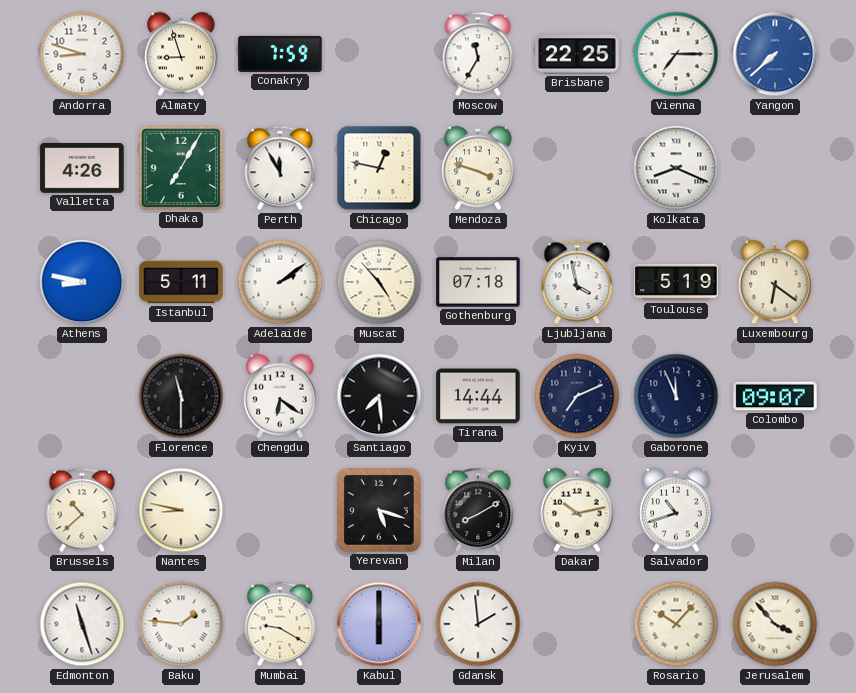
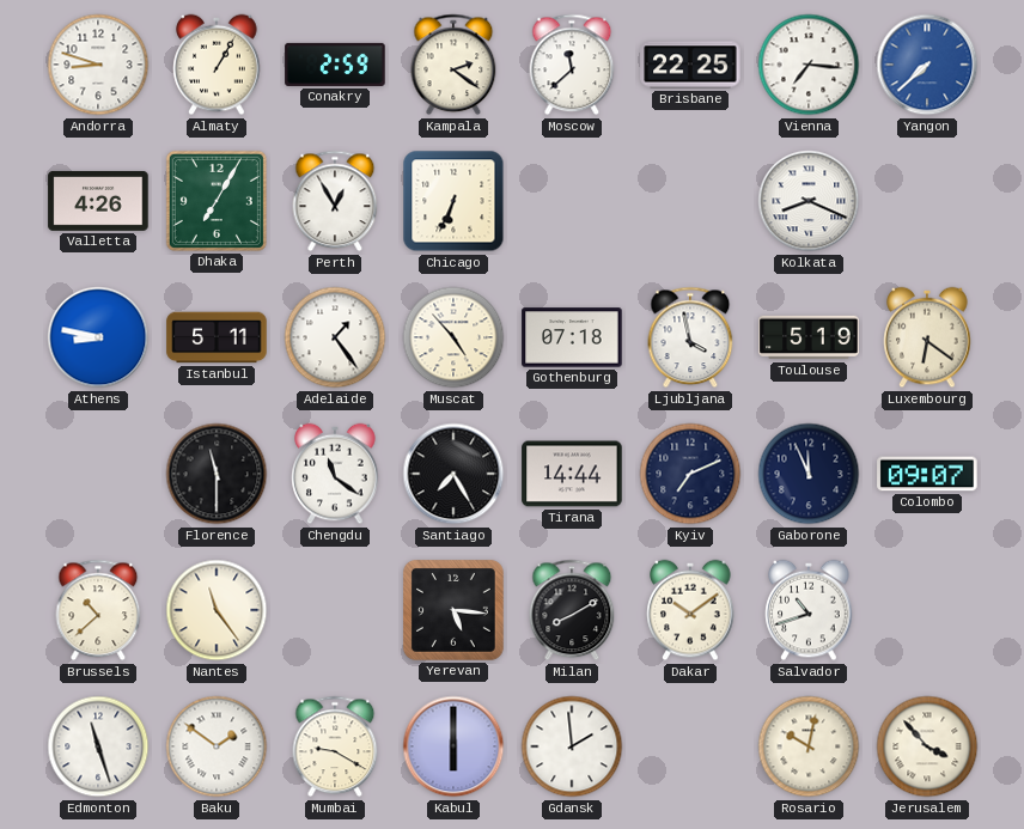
Almaty: 8:57 -> 1:05
Conakry: 7:59 -> 2:59
Kampala: none -> 2:21
Moscow: 11:35 -> 11:38
Vienna: 7:15 -> 7:16
Perth: 11:55 -> 12:55
Chicago: 12:47 -> 6:34
Mendoza: 3:48 -> none
Adelaide: 2:09 -> 1:24
Chengdu: 6:21 -> 11:21
Santiago: 7:29 -> 7:25
Nantes: 8:47 -> 11:24
Yerevan: 5:18 -> 5:16
Dakar: 10:13 -> 10:09
Baku: 1:46 -> 1:51
Rosario: 10:07 -> 10:02
